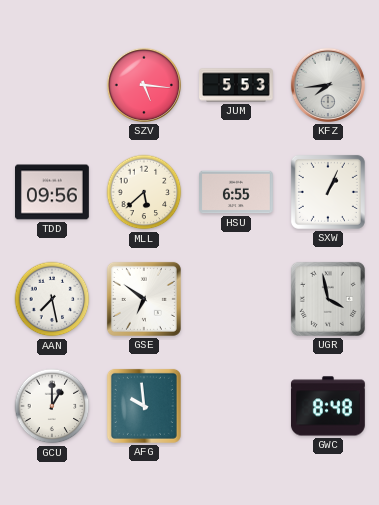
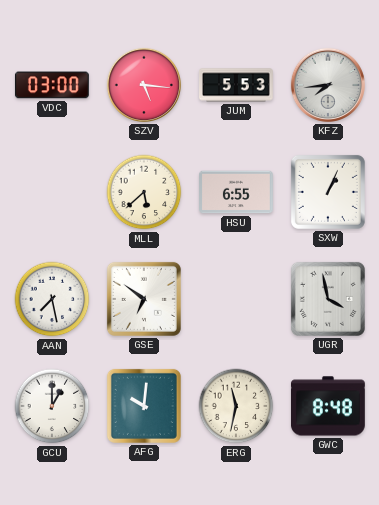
VDC: none -> 03:00
TDD: 09:56 -> none
AFG: 9:59 -> 10:01
ERG: none -> 11:32
